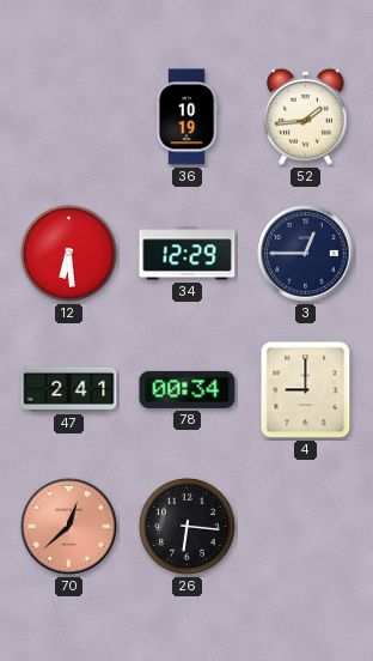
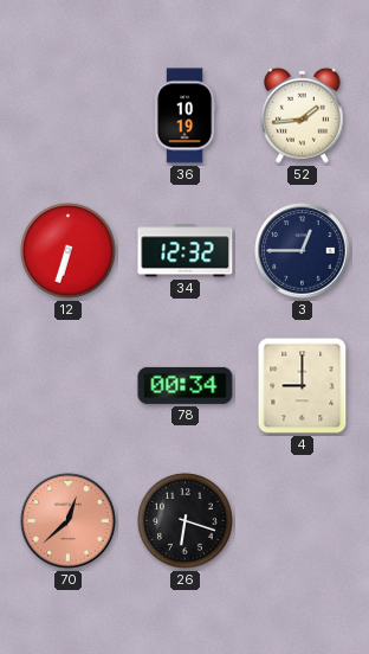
12: 6:29 -> 6:33
34: 12:29 -> 12:32
47: 2:41 -> none
26: 6:16 -> 6:18
